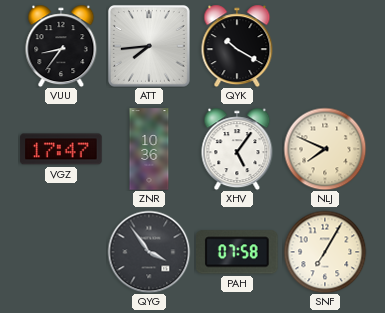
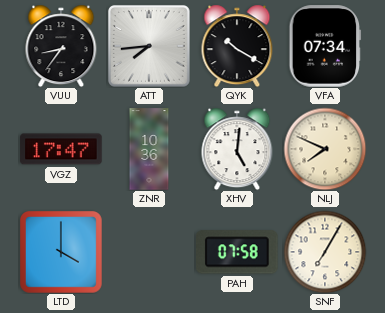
VFA: none -> 07:34
XHV: 5:06 -> 5:01
LTD: none -> 4:00
QYG: 3:54 -> none
